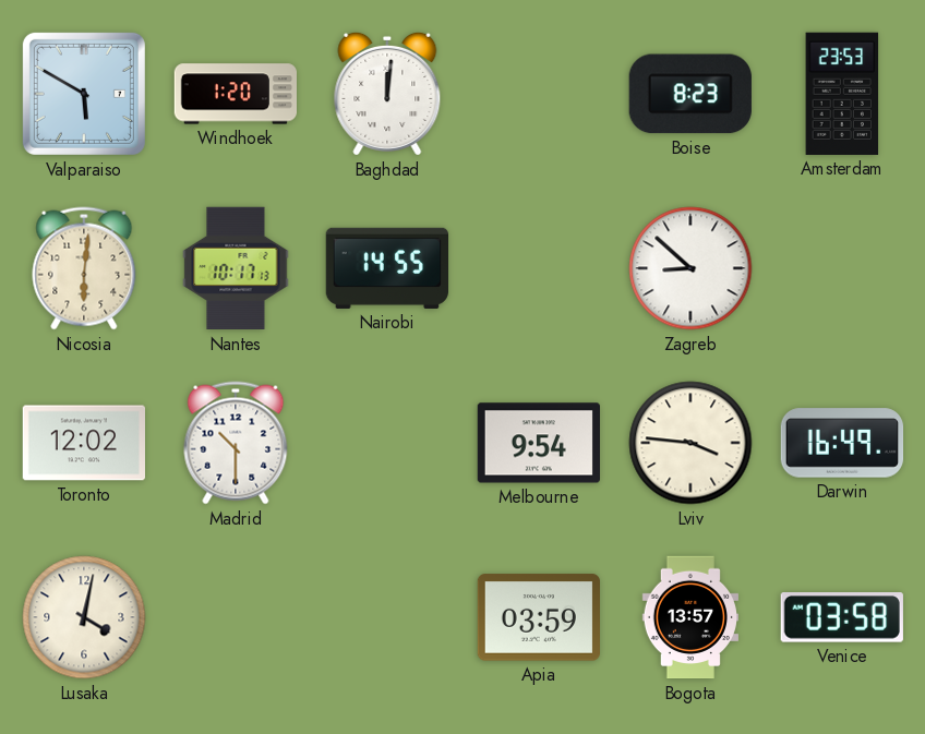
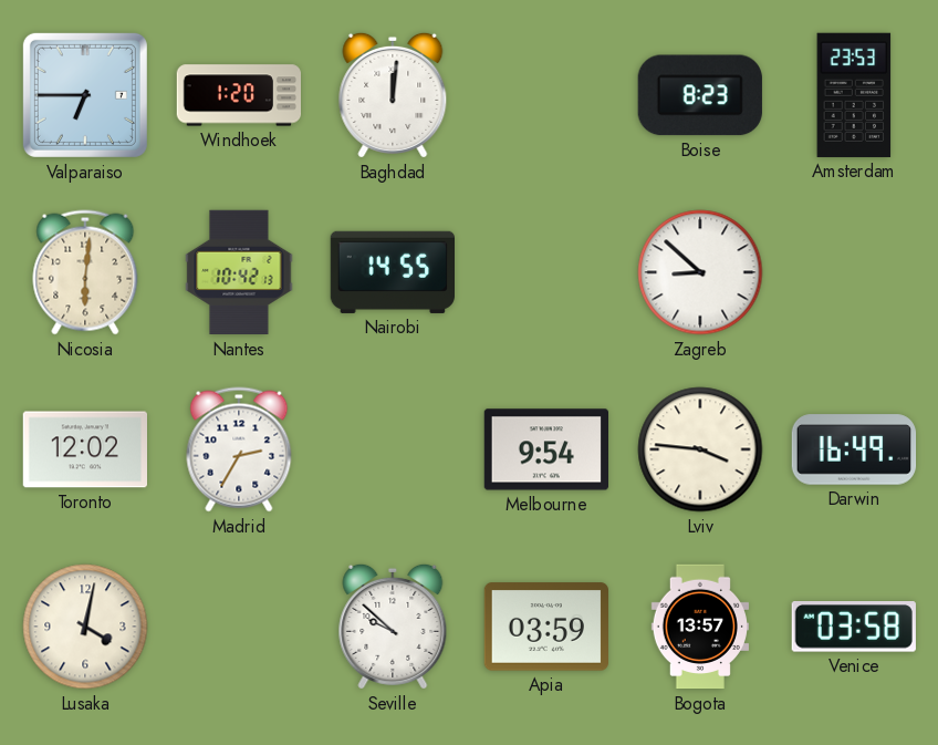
Valparaiso: 5:50 -> 6:45
Nantes: 10:17 -> 10:42
Madrid: 10:30 -> 2:35
Seville: none -> 9:52
